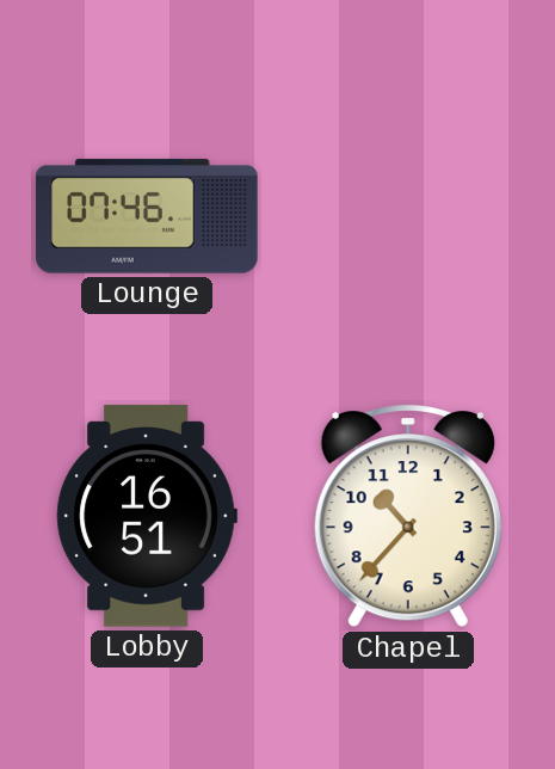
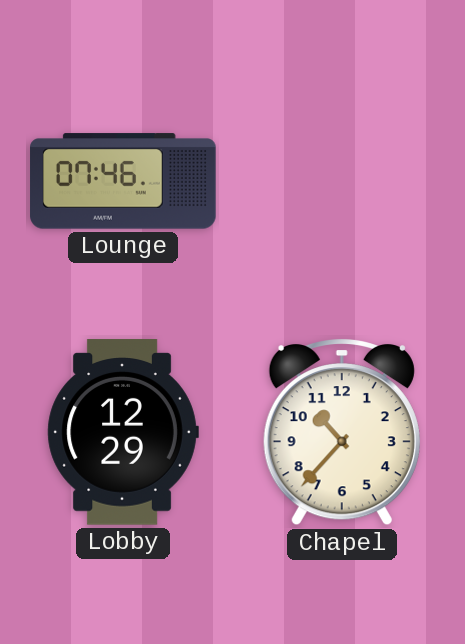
Lobby: 16:51 -> 12:29
